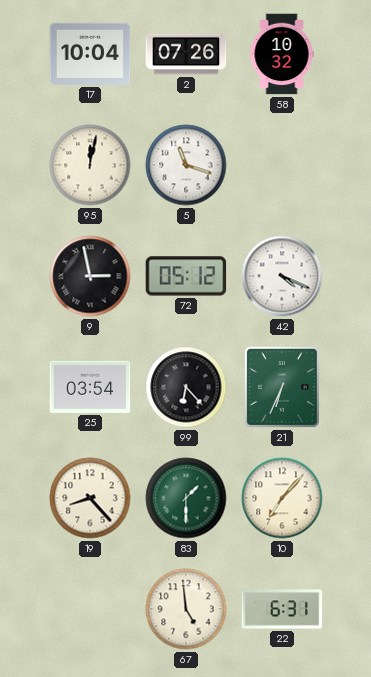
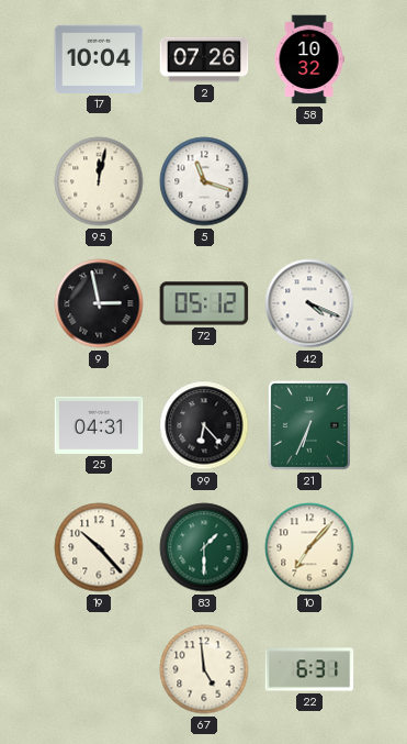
25: 03:54 -> 04:31
19: 8:23 -> 10:23
